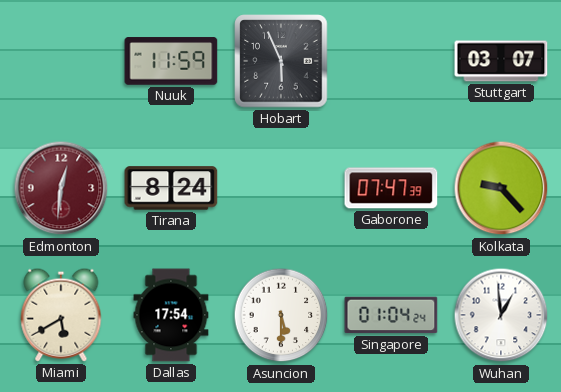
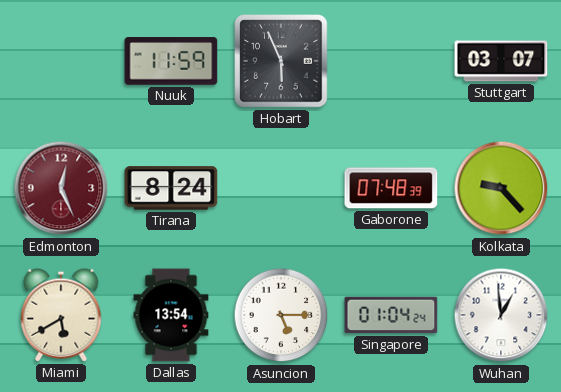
Edmonton: 12:31 -> 12:26
Gaborone: 07:47 -> 07:48
Dallas: 17:54 -> 13:54
Asuncion: 5:30 -> 5:15
